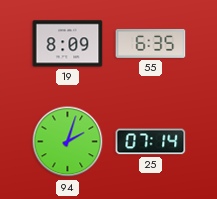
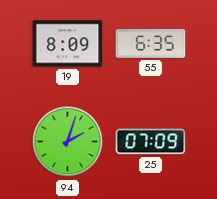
25: 07:14 -> 07:09
